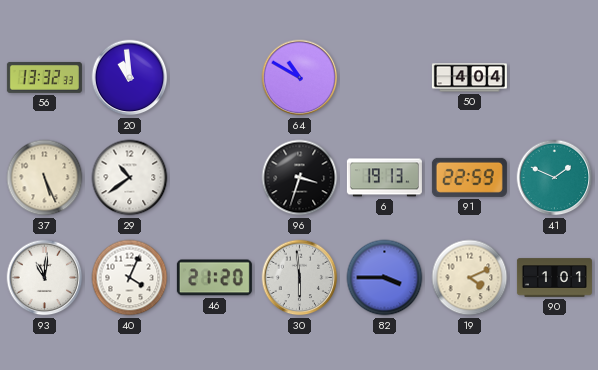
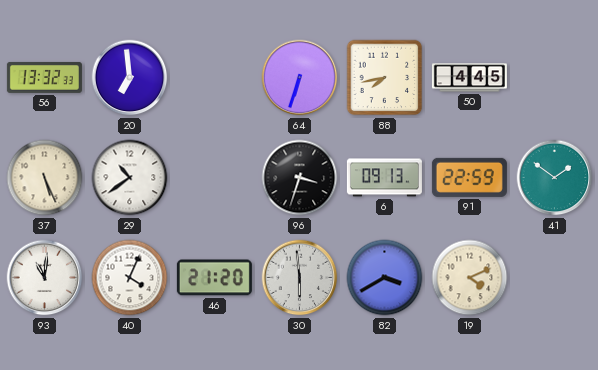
20: 10:59 -> 6:59
64: 10:50 -> 6:33
88: none -> 7:43
50: 4:04 -> 4:45
6: 19:13 -> 09:13
41: 1:49 -> 1:51
82: 3:45 -> 3:40
90: 1:01 -> none
